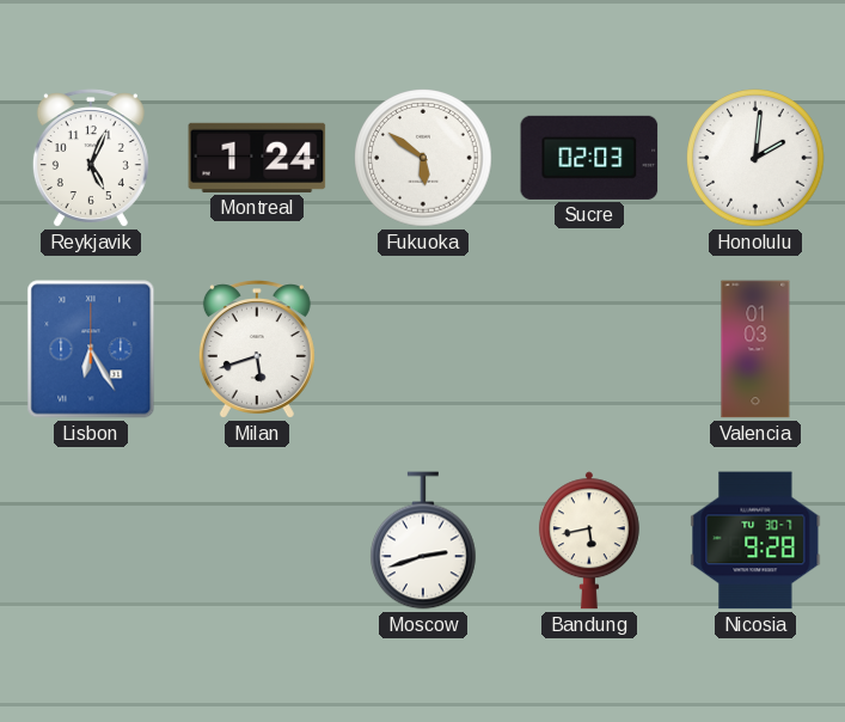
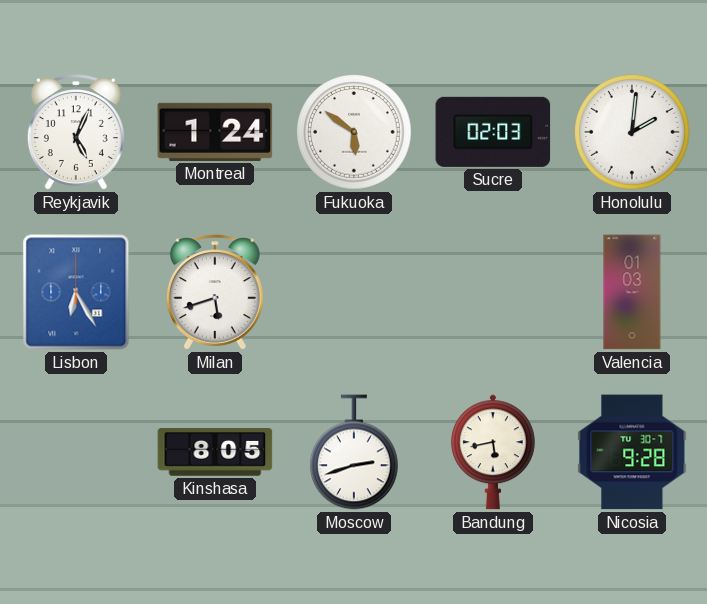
Kinshasa: none -> 8:05
